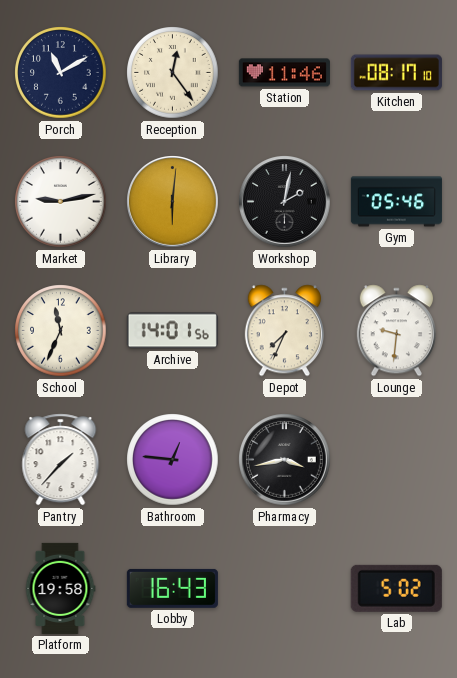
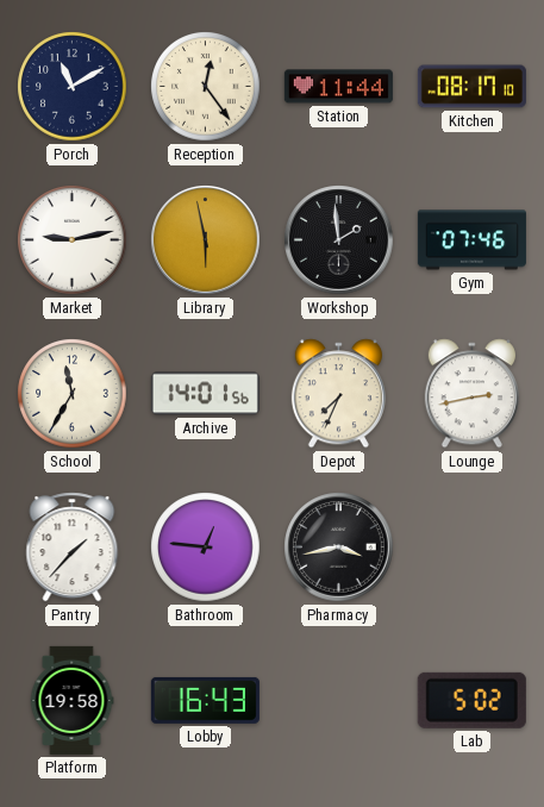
Station: 11:46 -> 11:44
Library: 6:01 -> 5:58
Workshop: 2:02 -> 1:59
Gym: 05:46 -> 07:46
School: 11:34 -> 11:35
Lounge: 9:31 -> 2:43
